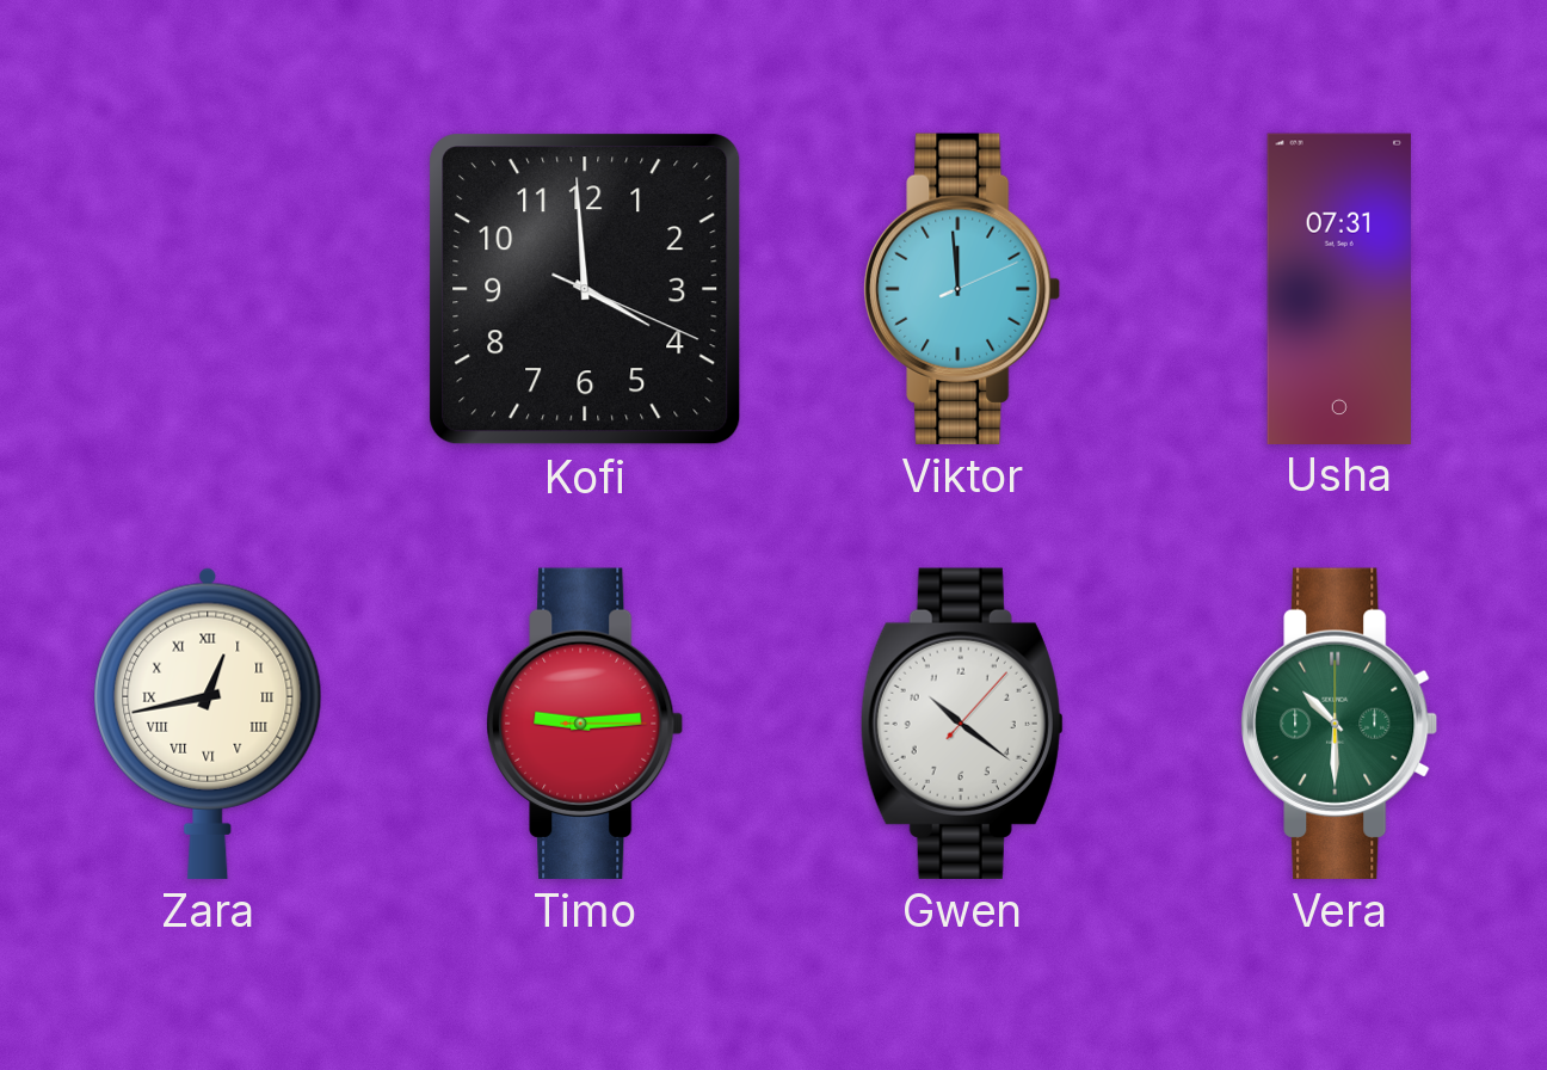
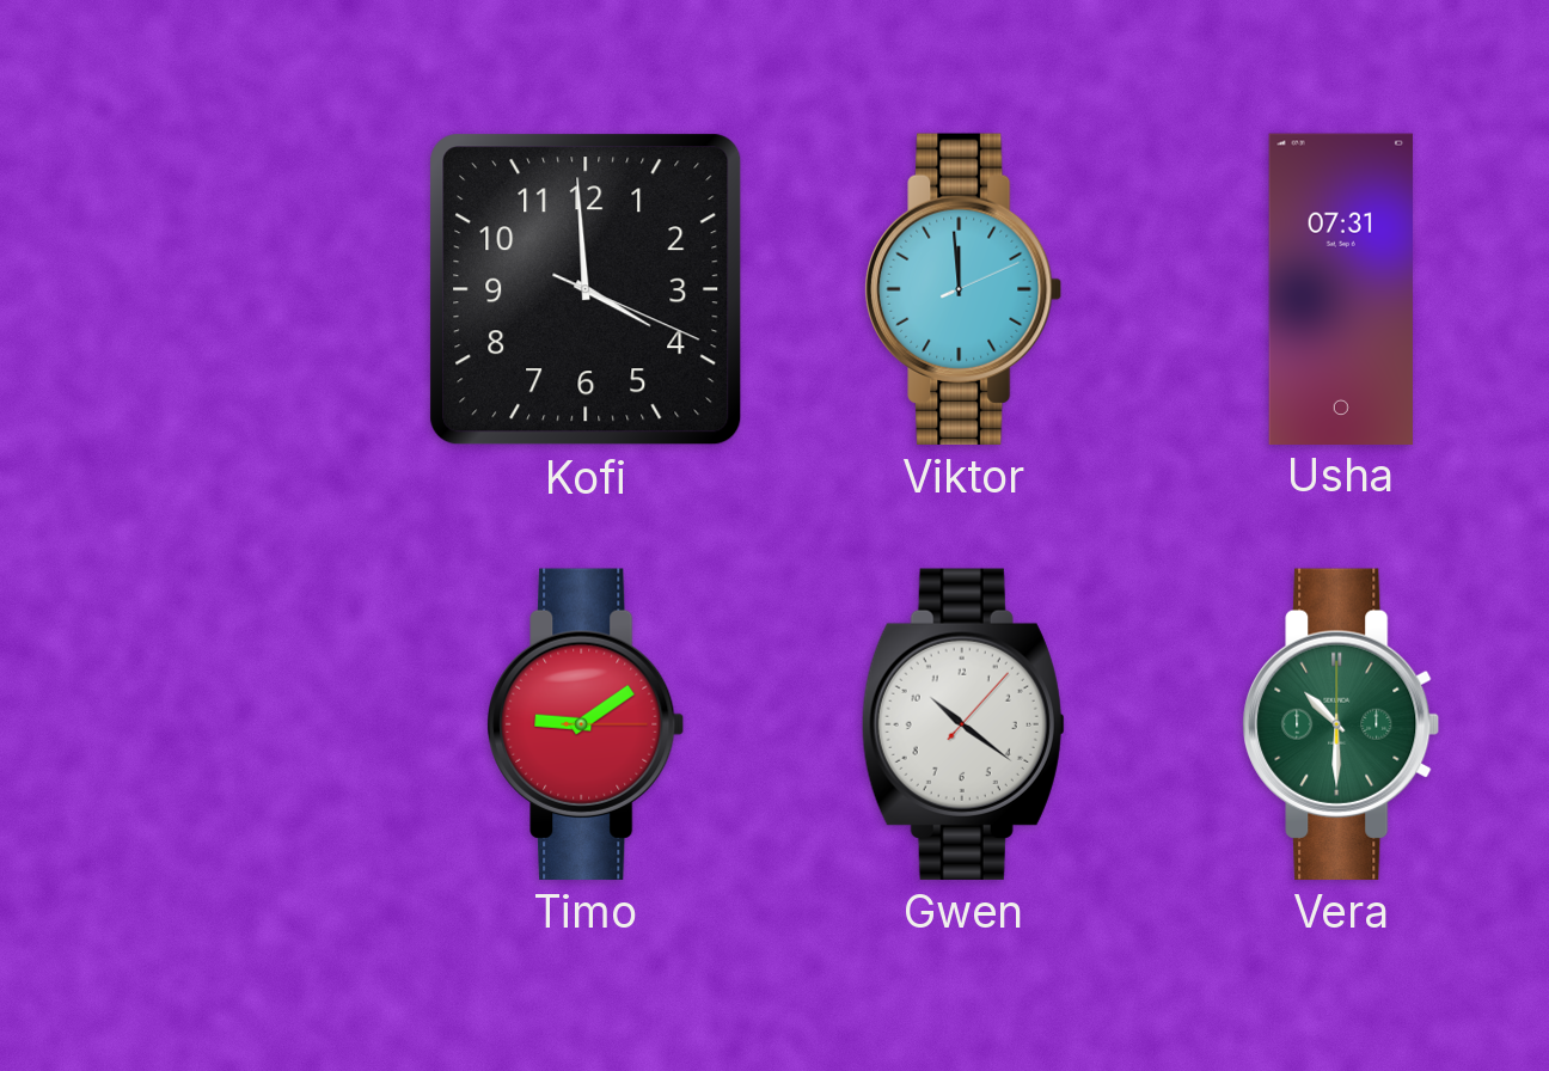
Zara: 12:43 -> none
Timo: 9:14 -> 9:09
